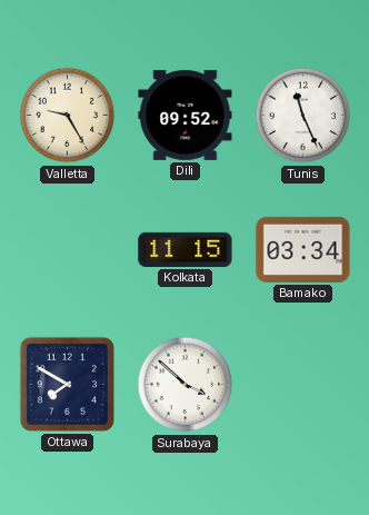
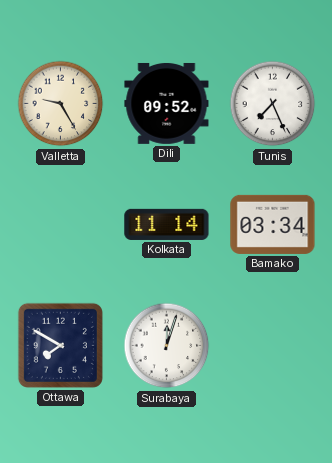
Tunis: 11:26 -> 7:26
Kolkata: 11:15 -> 11:14
Surabaya: 3:52 -> 12:03
